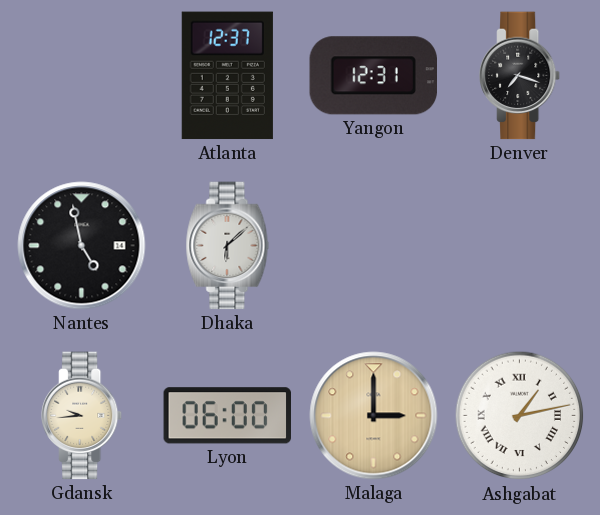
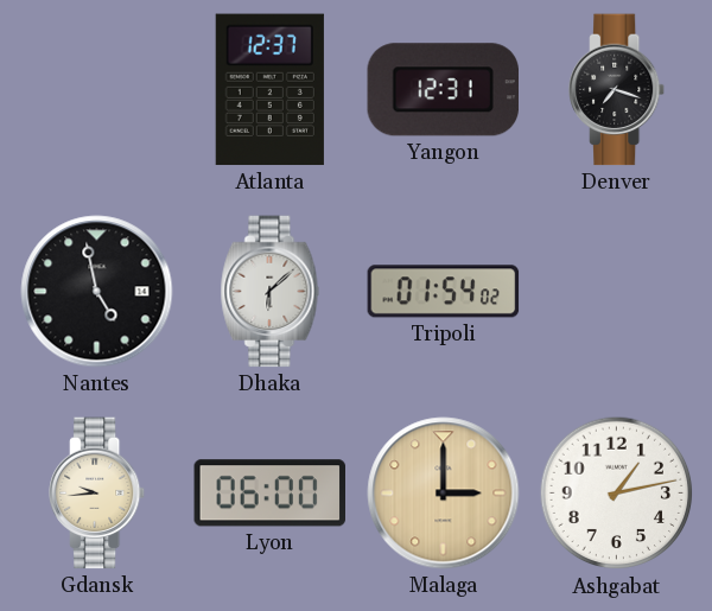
Tripoli: none -> 01:54
Ashgabat numerals: Roman -> Arabic
